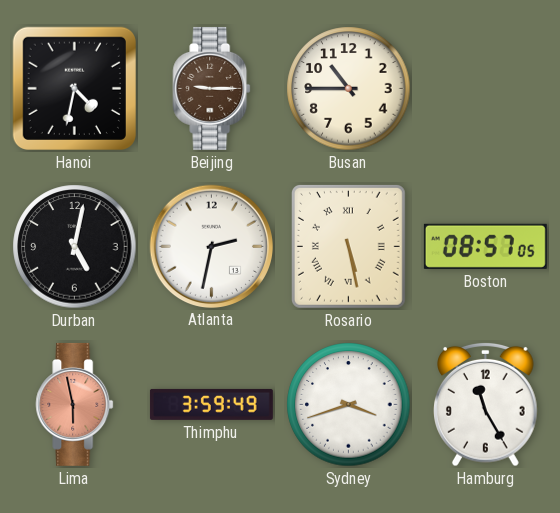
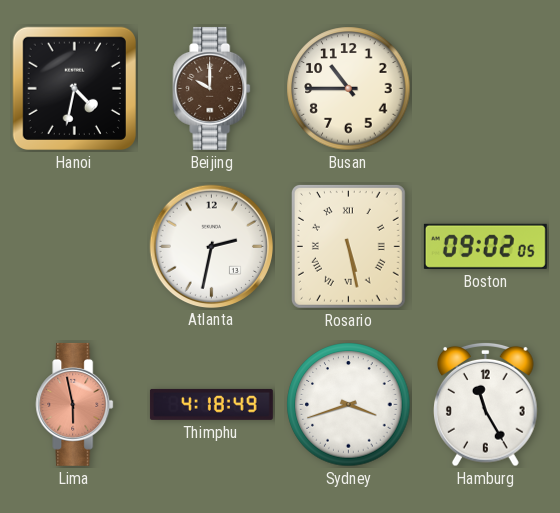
Beijing: 9:15 -> 10:00
Durban: 5:02 -> none
Boston: 08:57 -> 09:02
Thimphu: 3:59 -> 4:18
